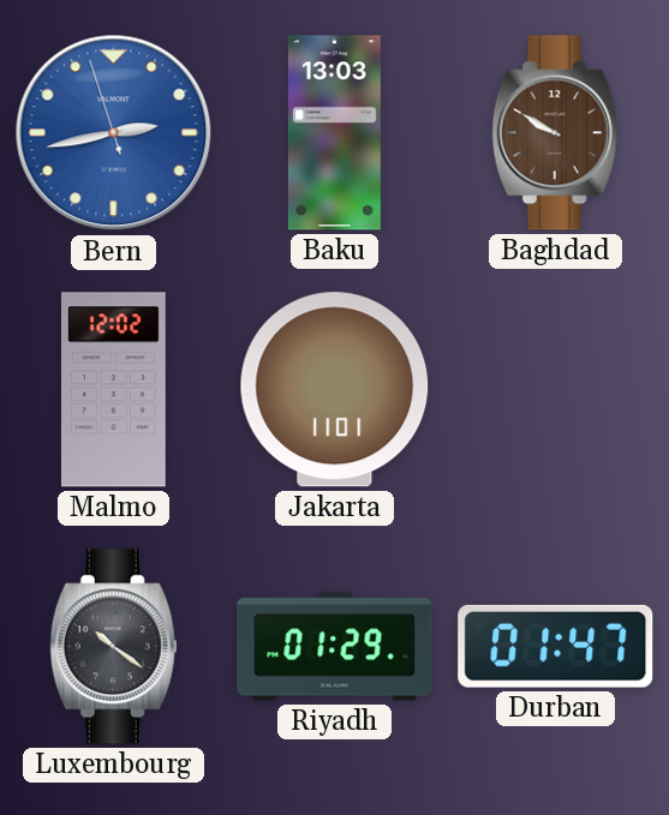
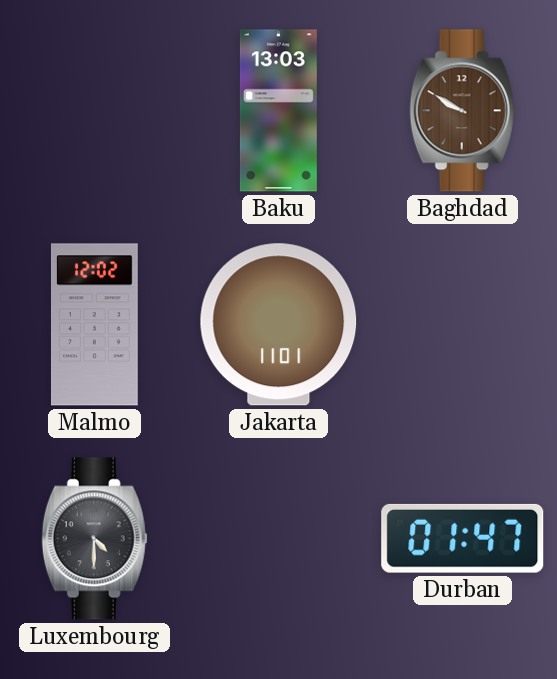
Bern: 2:42 -> none
Luxembourg: 10:21 -> 4:30
Riyadh: 01:29 -> none
